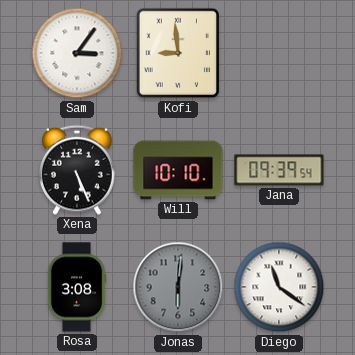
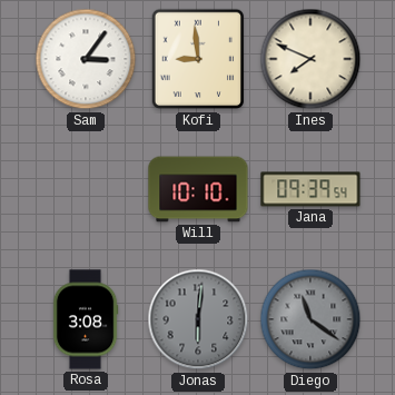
Ines: none -> 7:49
Xena: 5:26 -> none
Diego dial: white -> grey
